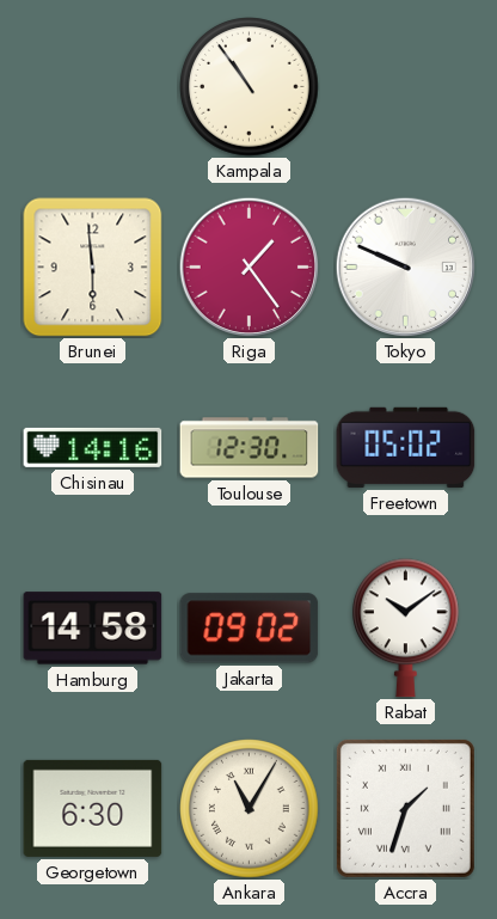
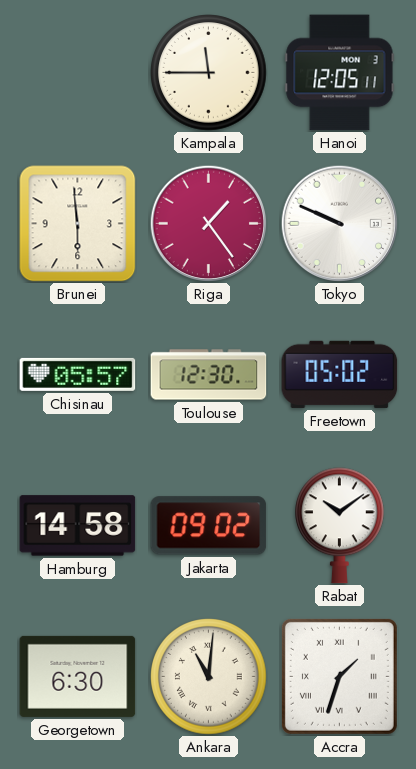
Kampala: 10:54 -> 11:45
Hanoi: none -> 12:05
Chisinau: 14:16 -> 05:57
Ankara: 11:05 -> 11:01
